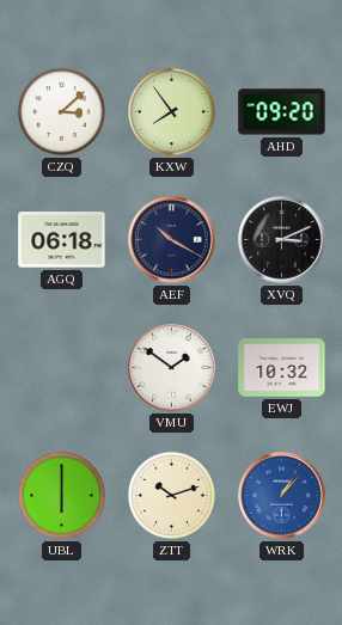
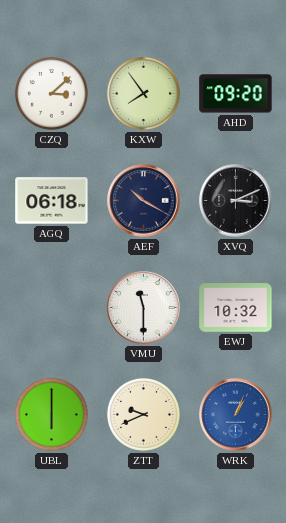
VMU: 1:51 -> 11:30
ZTT: 10:12 -> 9:41
WRK: 1:07 -> 1:04
